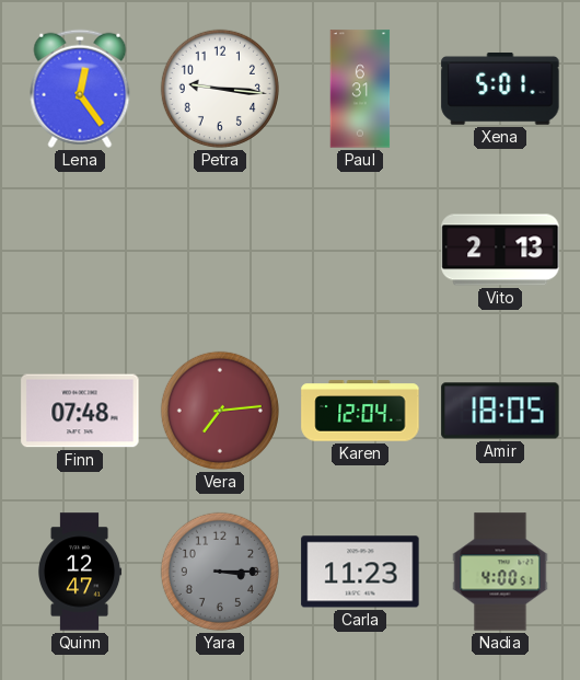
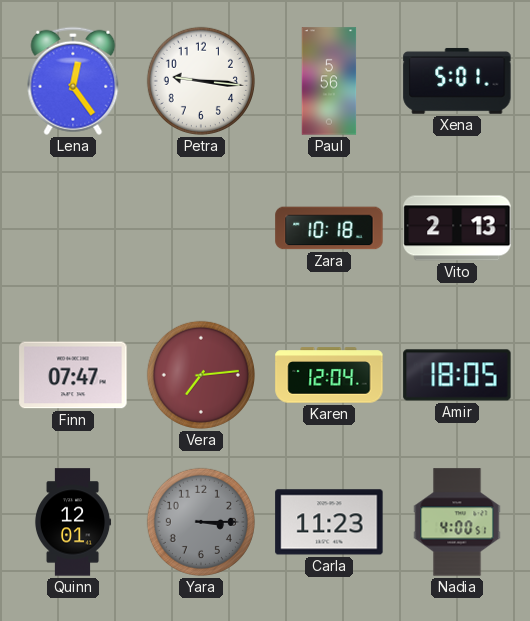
Paul: 6:31 -> 5:56
Zara: none -> 10:18
Finn: 07:48 -> 07:47
Quinn: 12:47 -> 12:01
